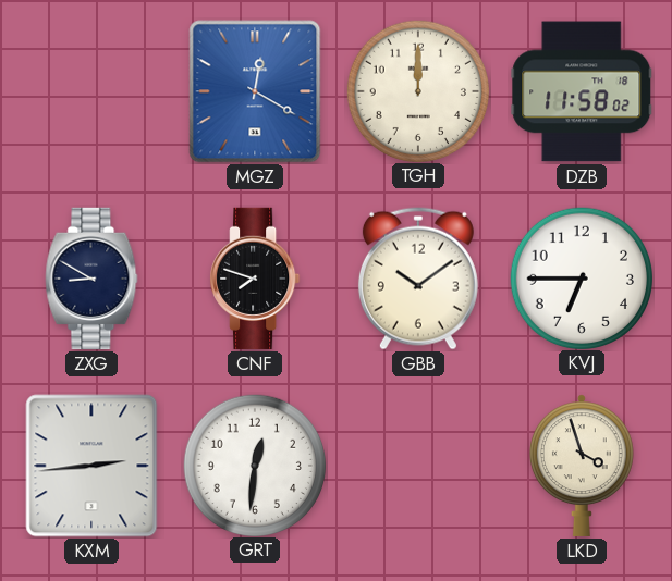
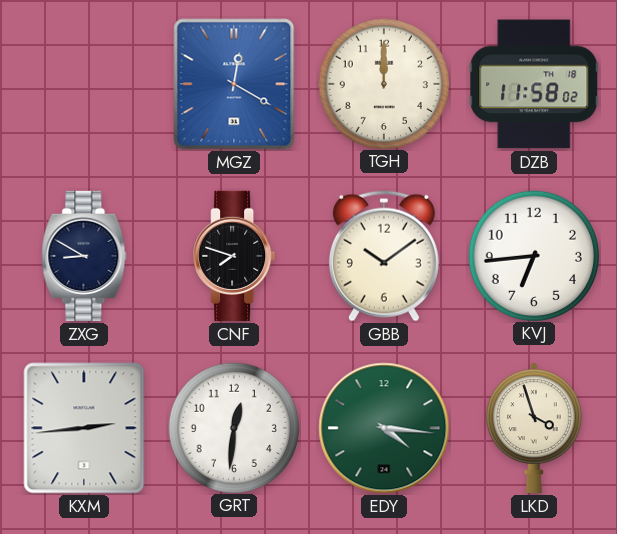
KVJ: 6:45 -> 6:44
EDY: none -> 4:16
